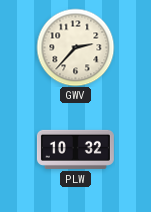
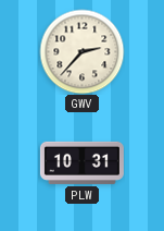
PLW: 10:32 -> 10:31
